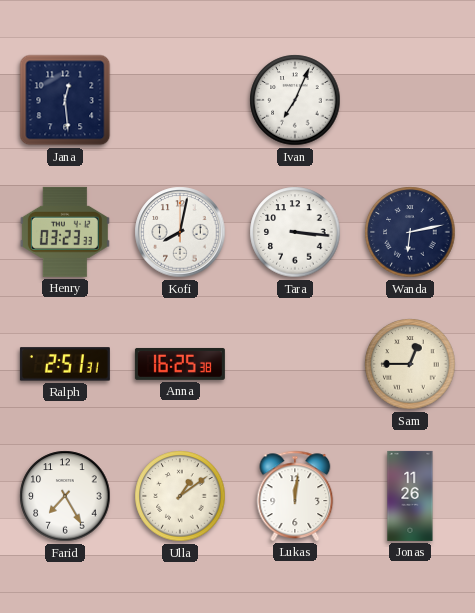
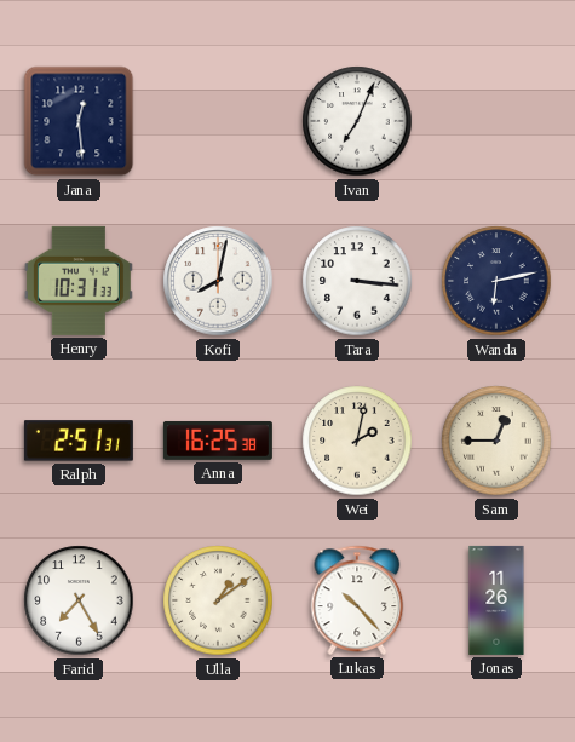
Henry: 03:23 -> 10:31
Wei: none -> 2:02
Lukas: 12:01 -> 10:23
